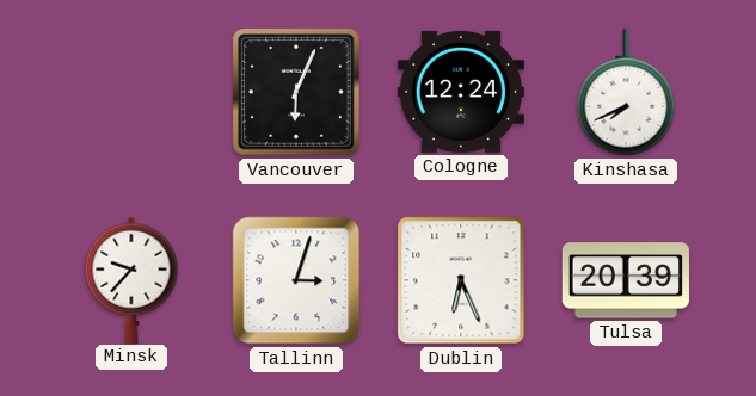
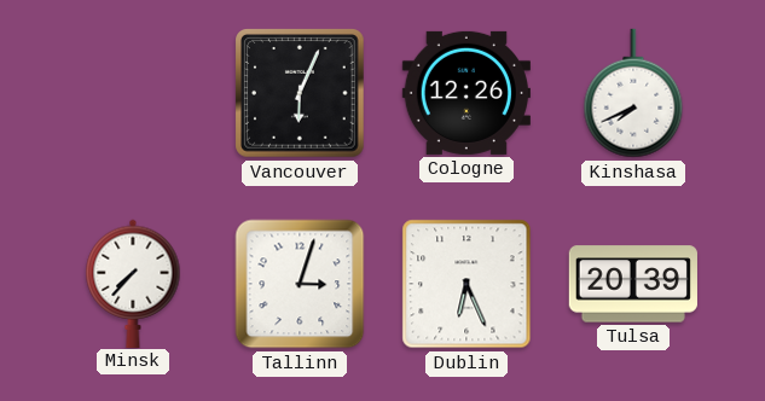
Cologne: 12:24 -> 12:26
Minsk: 9:37 -> 7:37
